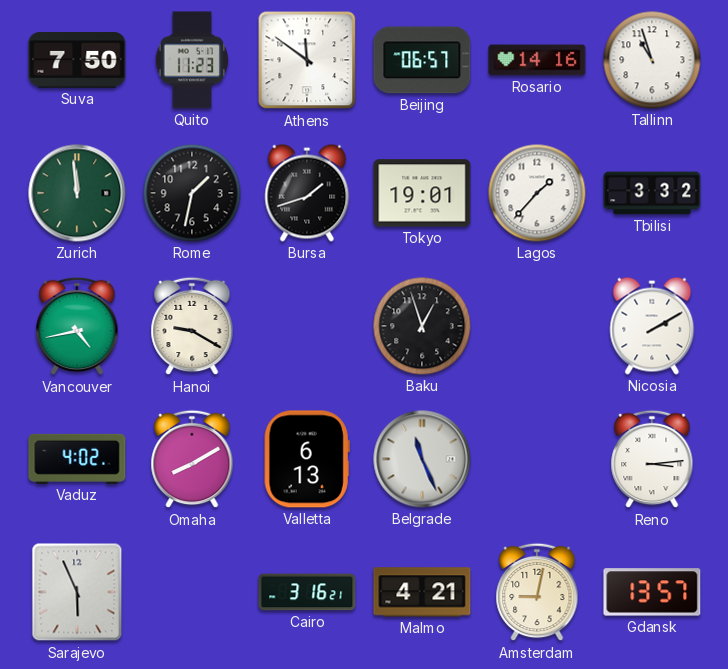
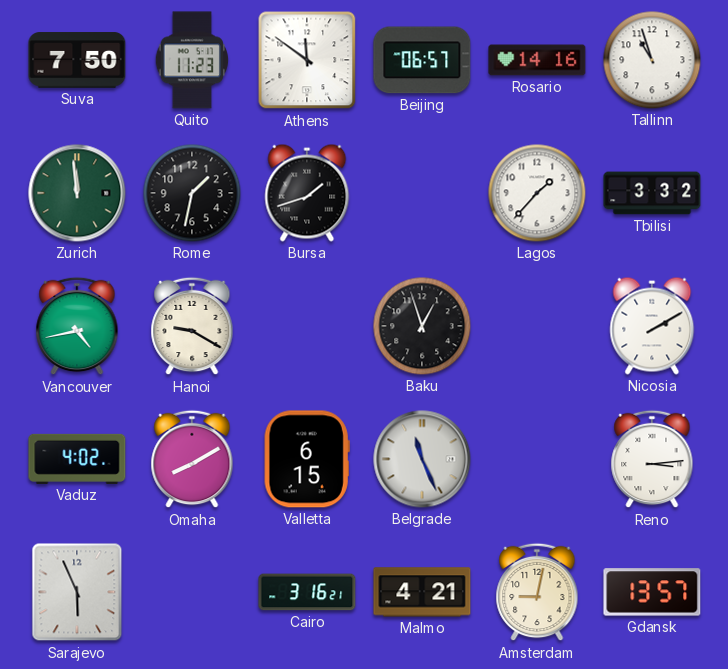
Tokyo: 19:01 -> none
Valletta: 6:13 -> 6:15
